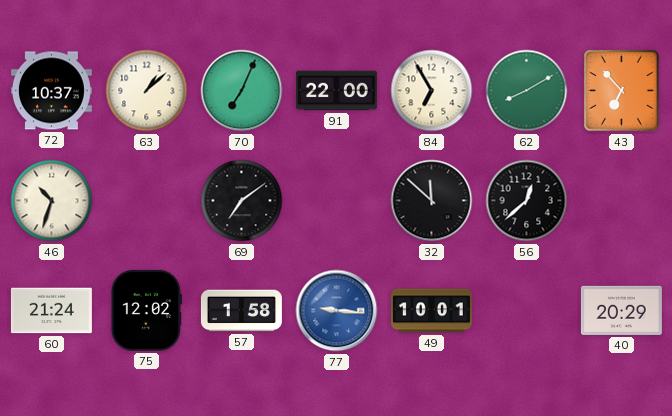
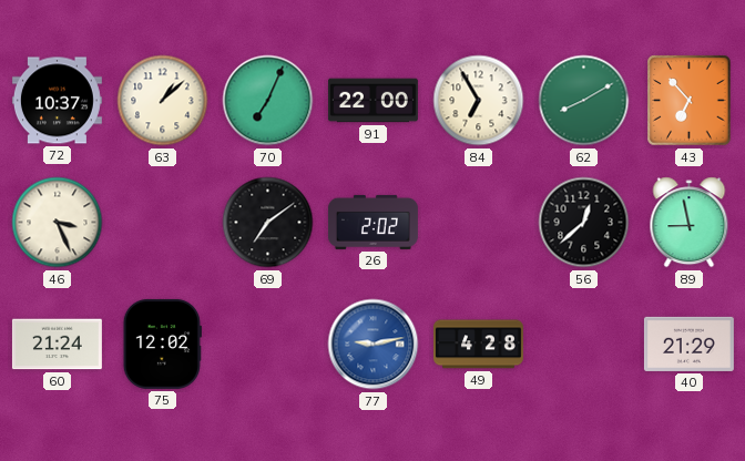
46: 10:33 -> 3:26
26: none -> 2:02
32: 11:52 -> none
89: none -> 8:58
57: 1:58 -> none
77: 9:16 -> 9:13
49: 10:01 -> 4:28
40: 20:29 -> 21:29
